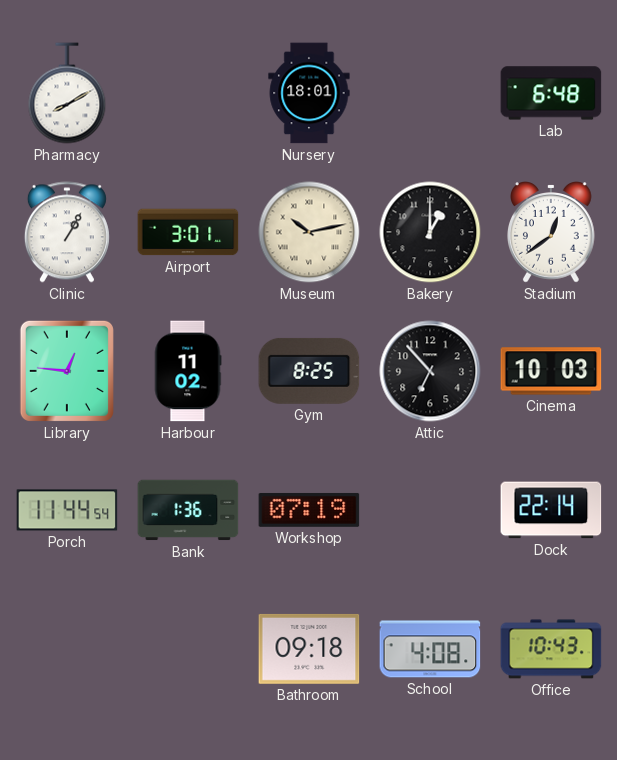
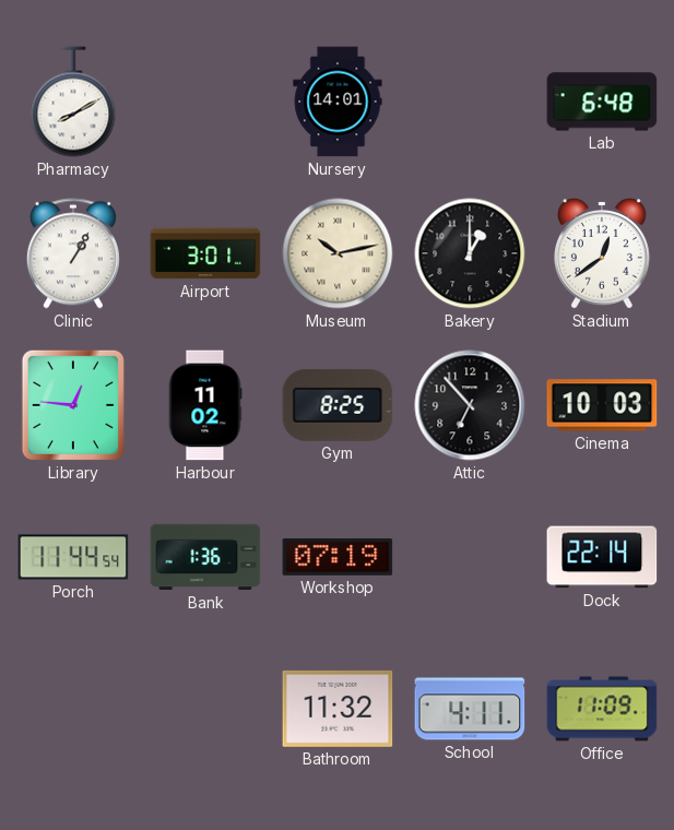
Nursery: 18:01 -> 14:01
Bathroom: 09:18 -> 11:32
School: 4:08 -> 4:11
Office: 10:43 -> 11:09
